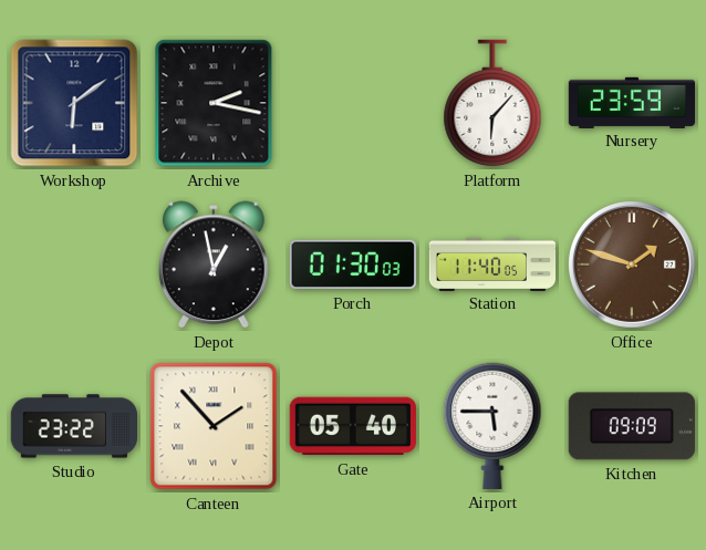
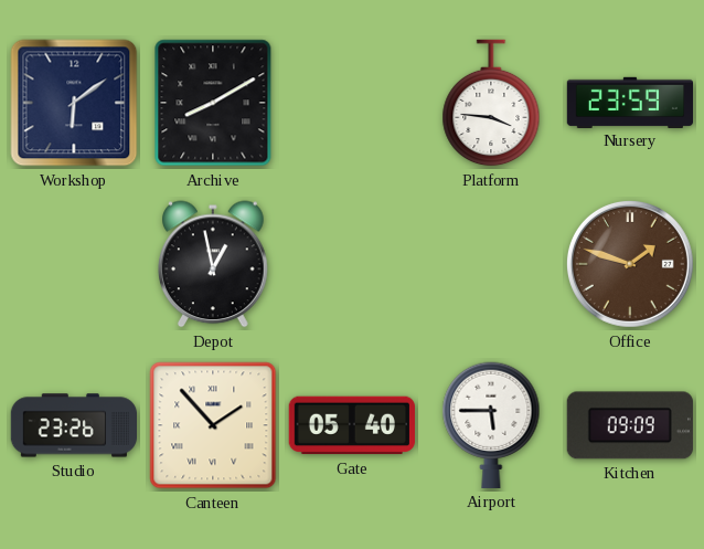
Archive: 2:17 -> 8:10
Platform: 6:07 -> 3:46
Porch: 01:30 -> none
Station: 11:40 -> none
Studio: 23:22 -> 23:26
